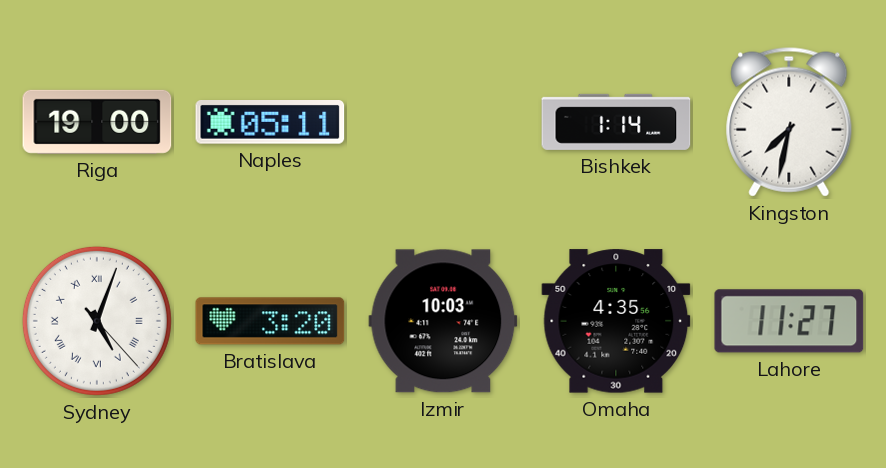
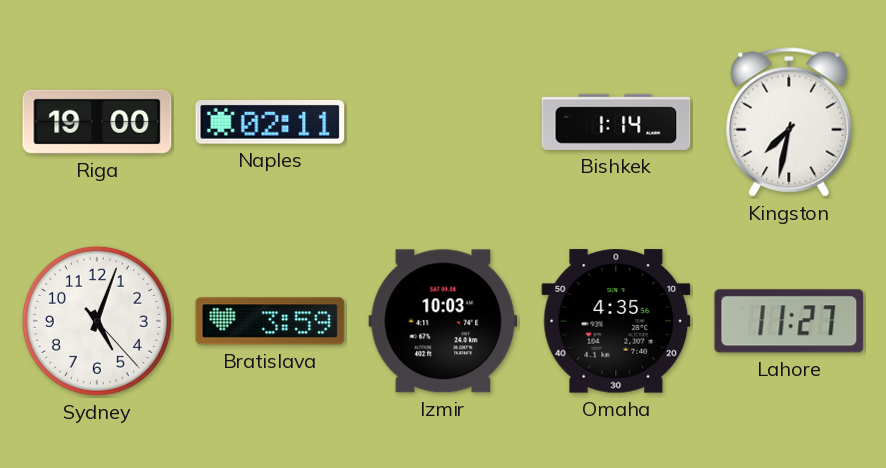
Naples: 05:11 -> 02:11
Sydney numerals: Roman -> Arabic
Bratislava: 3:20 -> 3:59
